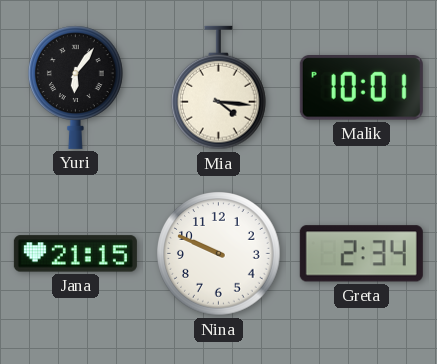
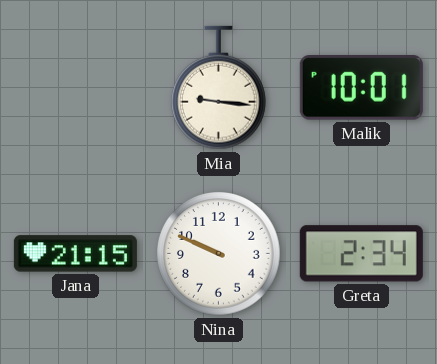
Yuri: 6:06 -> none
Mia: 4:16 -> 9:16
